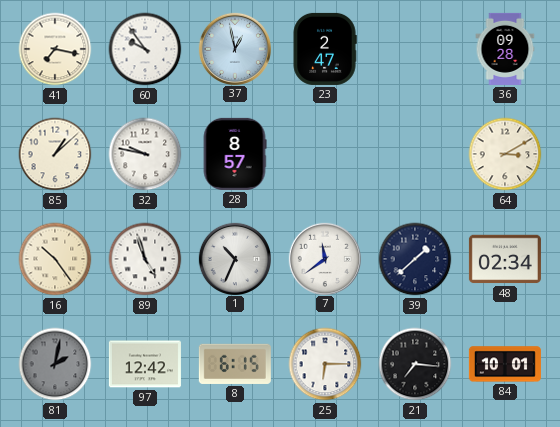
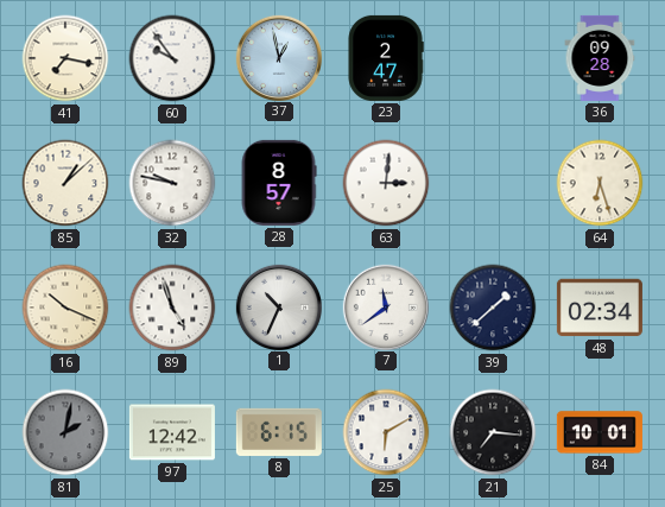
63: none -> 3:01
64: 3:10 -> 6:27
16: 10:24 -> 10:19
25: 6:15 -> 6:10
